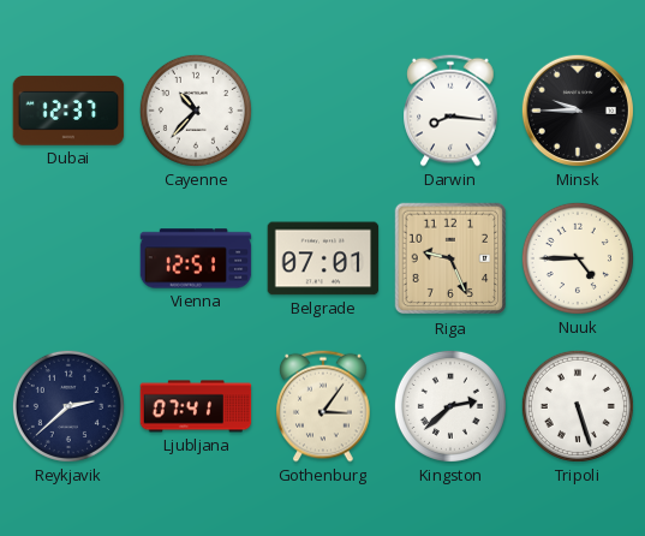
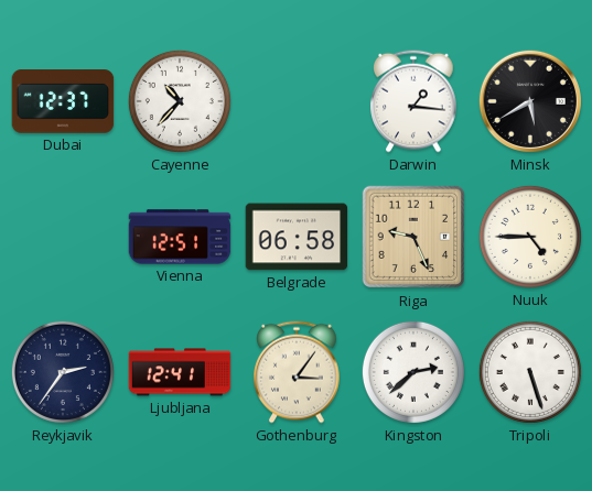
Darwin: 8:16 -> 1:16
Minsk: 9:45 -> 5:40
Belgrade: 07:01 -> 06:58
Reykjavik: 2:38 -> 2:36
Ljubljana: 07:41 -> 12:41
